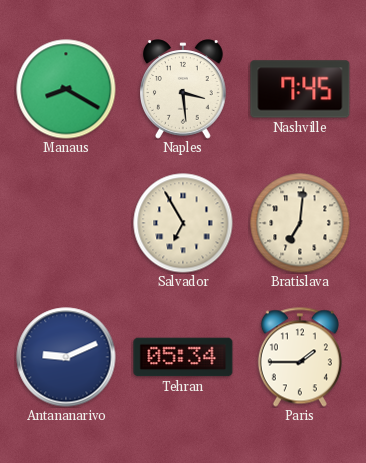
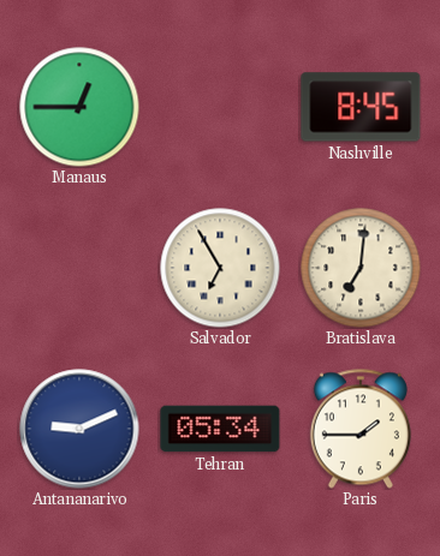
Manaus: 8:20 -> 12:45
Naples: 3:29 -> none
Nashville: 7:45 -> 8:45
